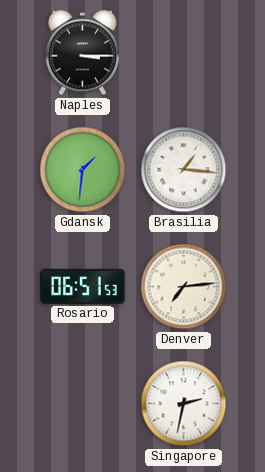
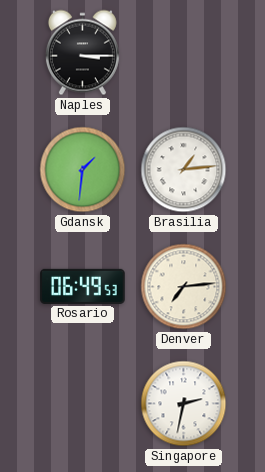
Brasilia: 1:16 -> 1:14
Rosario: 06:51 -> 06:49
